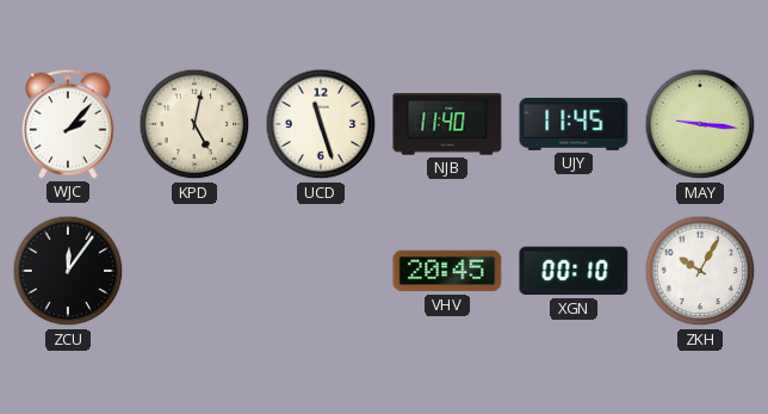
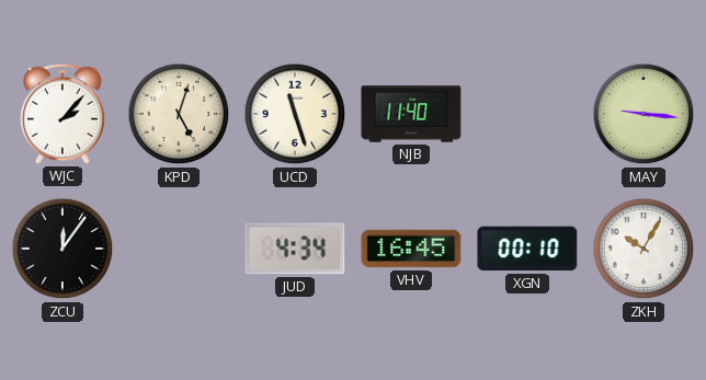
KPD: 5:02 -> 5:03
UJY: 11:45 -> none
JUD: none -> 4:34
VHV: 20:45 -> 16:45
